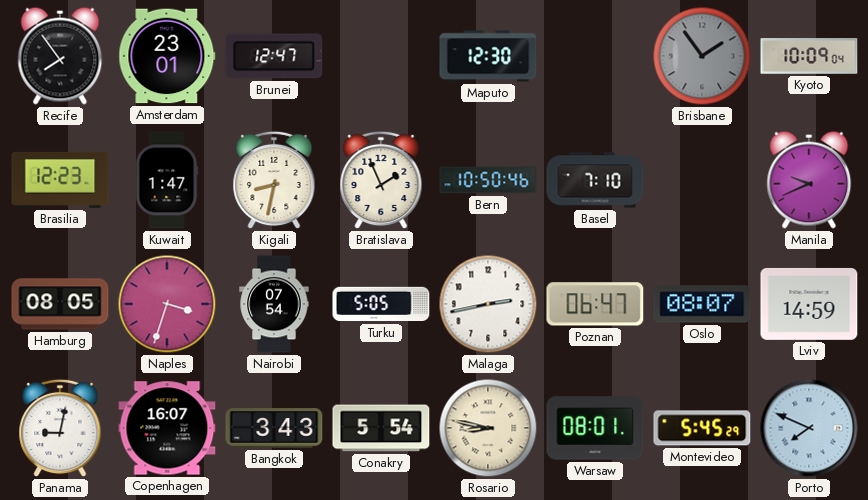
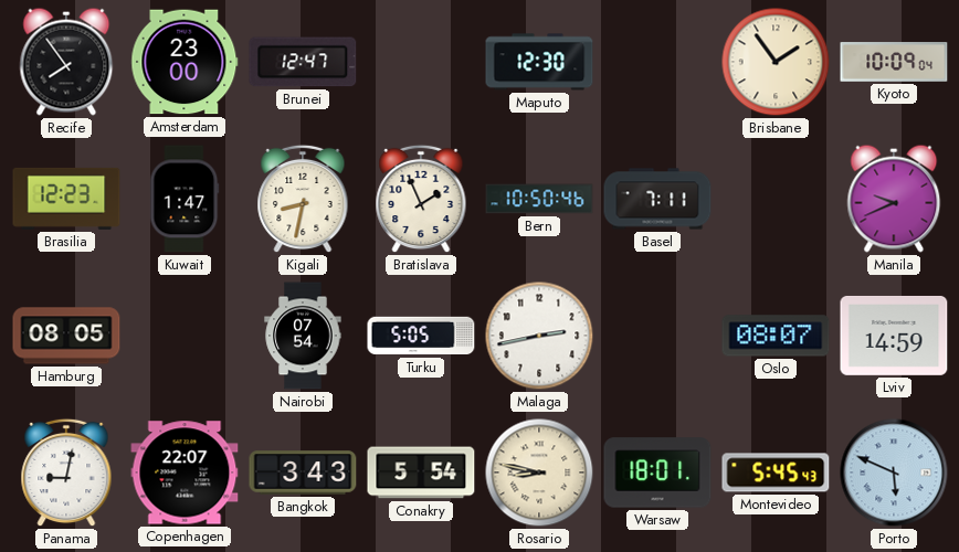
Amsterdam: 23:01 -> 23:00
Brisbane dial: grey -> cream
Basel: 7:10 -> 7:11
Naples: 3:33 -> none
Poznan: 06:47 -> none
Copenhagen: 16:07 -> 22:07
Warsaw: 08:01 -> 18:01
Montevideo: 5:45:29 -> 5:45:43
Porto: 7:49 -> 5:49
